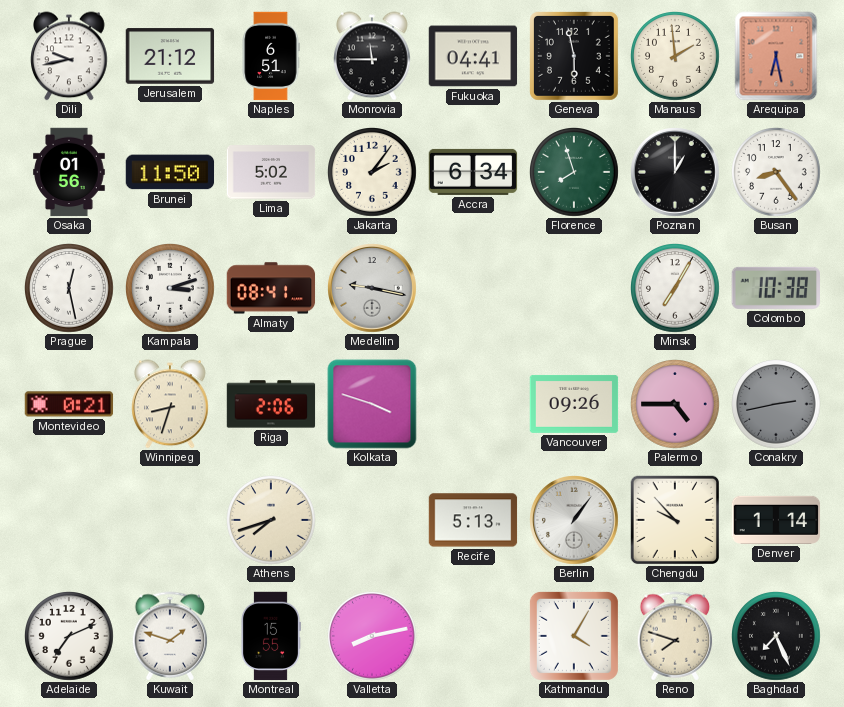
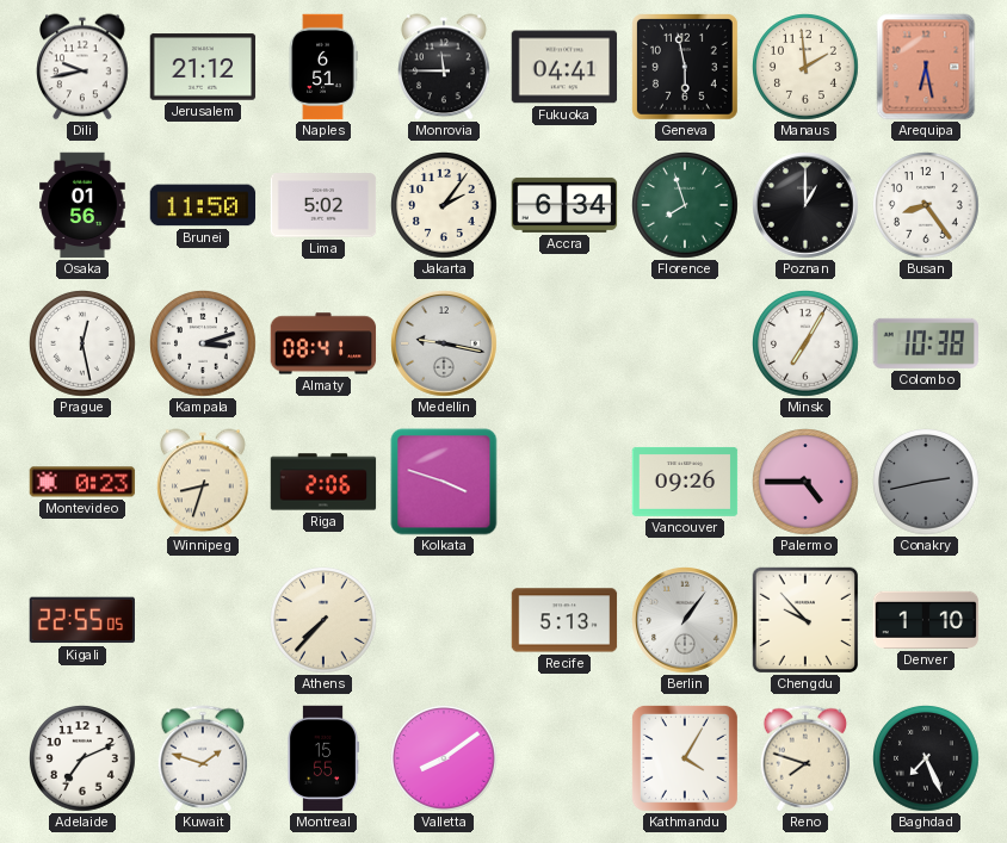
Montevideo: 0:21 -> 0:23
Kigali: none -> 22:55
Athens: 7:42 -> 7:37
Denver: 1:14 -> 1:10
Valletta: 8:13 -> 8:09
